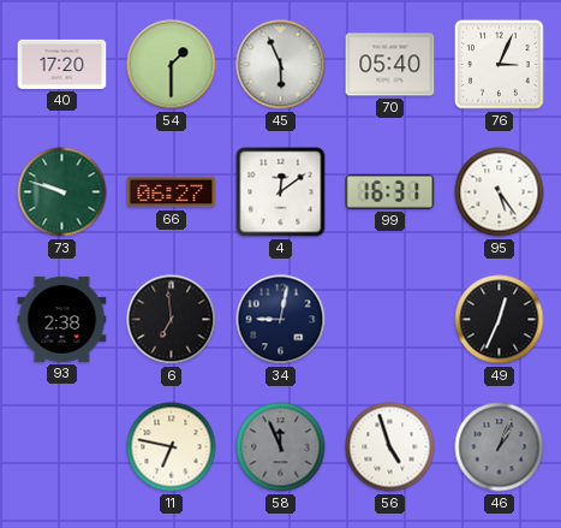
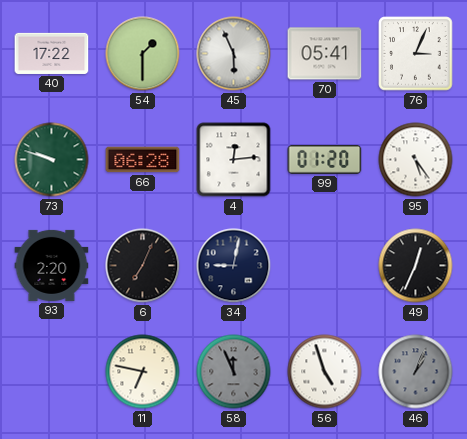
40: 17:20 -> 17:22
70: 05:40 -> 05:41
66: 06:27 -> 06:28
4: 12:09 -> 12:14
99: 16:31 -> 01:20
93: 2:38 -> 2:20
6: 6:59 -> 7:04
